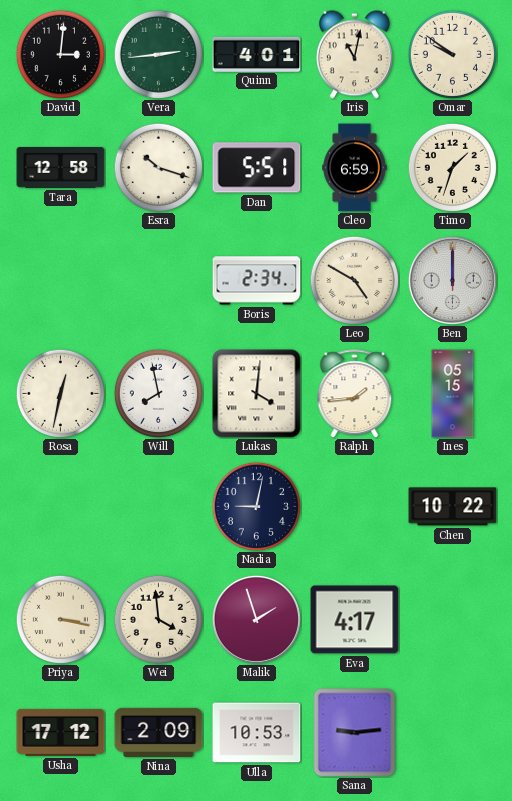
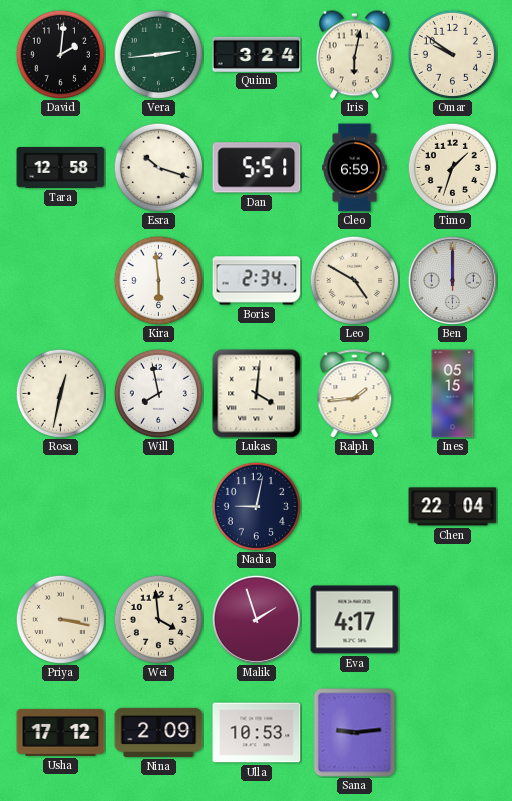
David: 3:01 -> 2:01
Quinn: 4:01 -> 3:24
Iris: 11:02 -> 6:02
Kira: none -> 5:59
Chen: 10:22 -> 22:04
